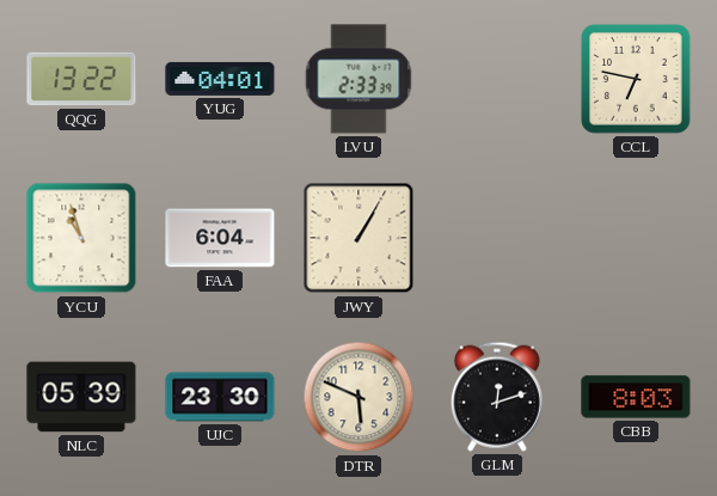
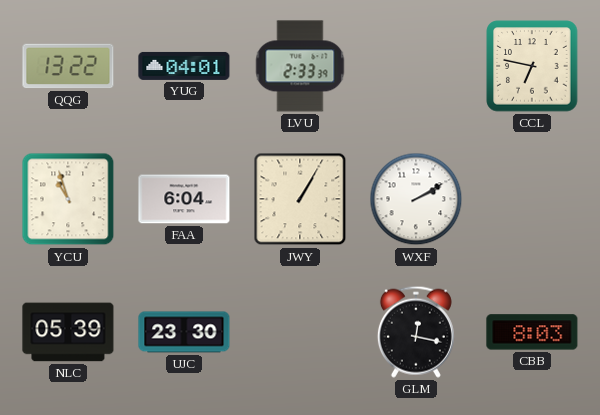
WXF: none -> 2:10
DTR: 5:49 -> none
GLM: 12:12 -> 12:17
